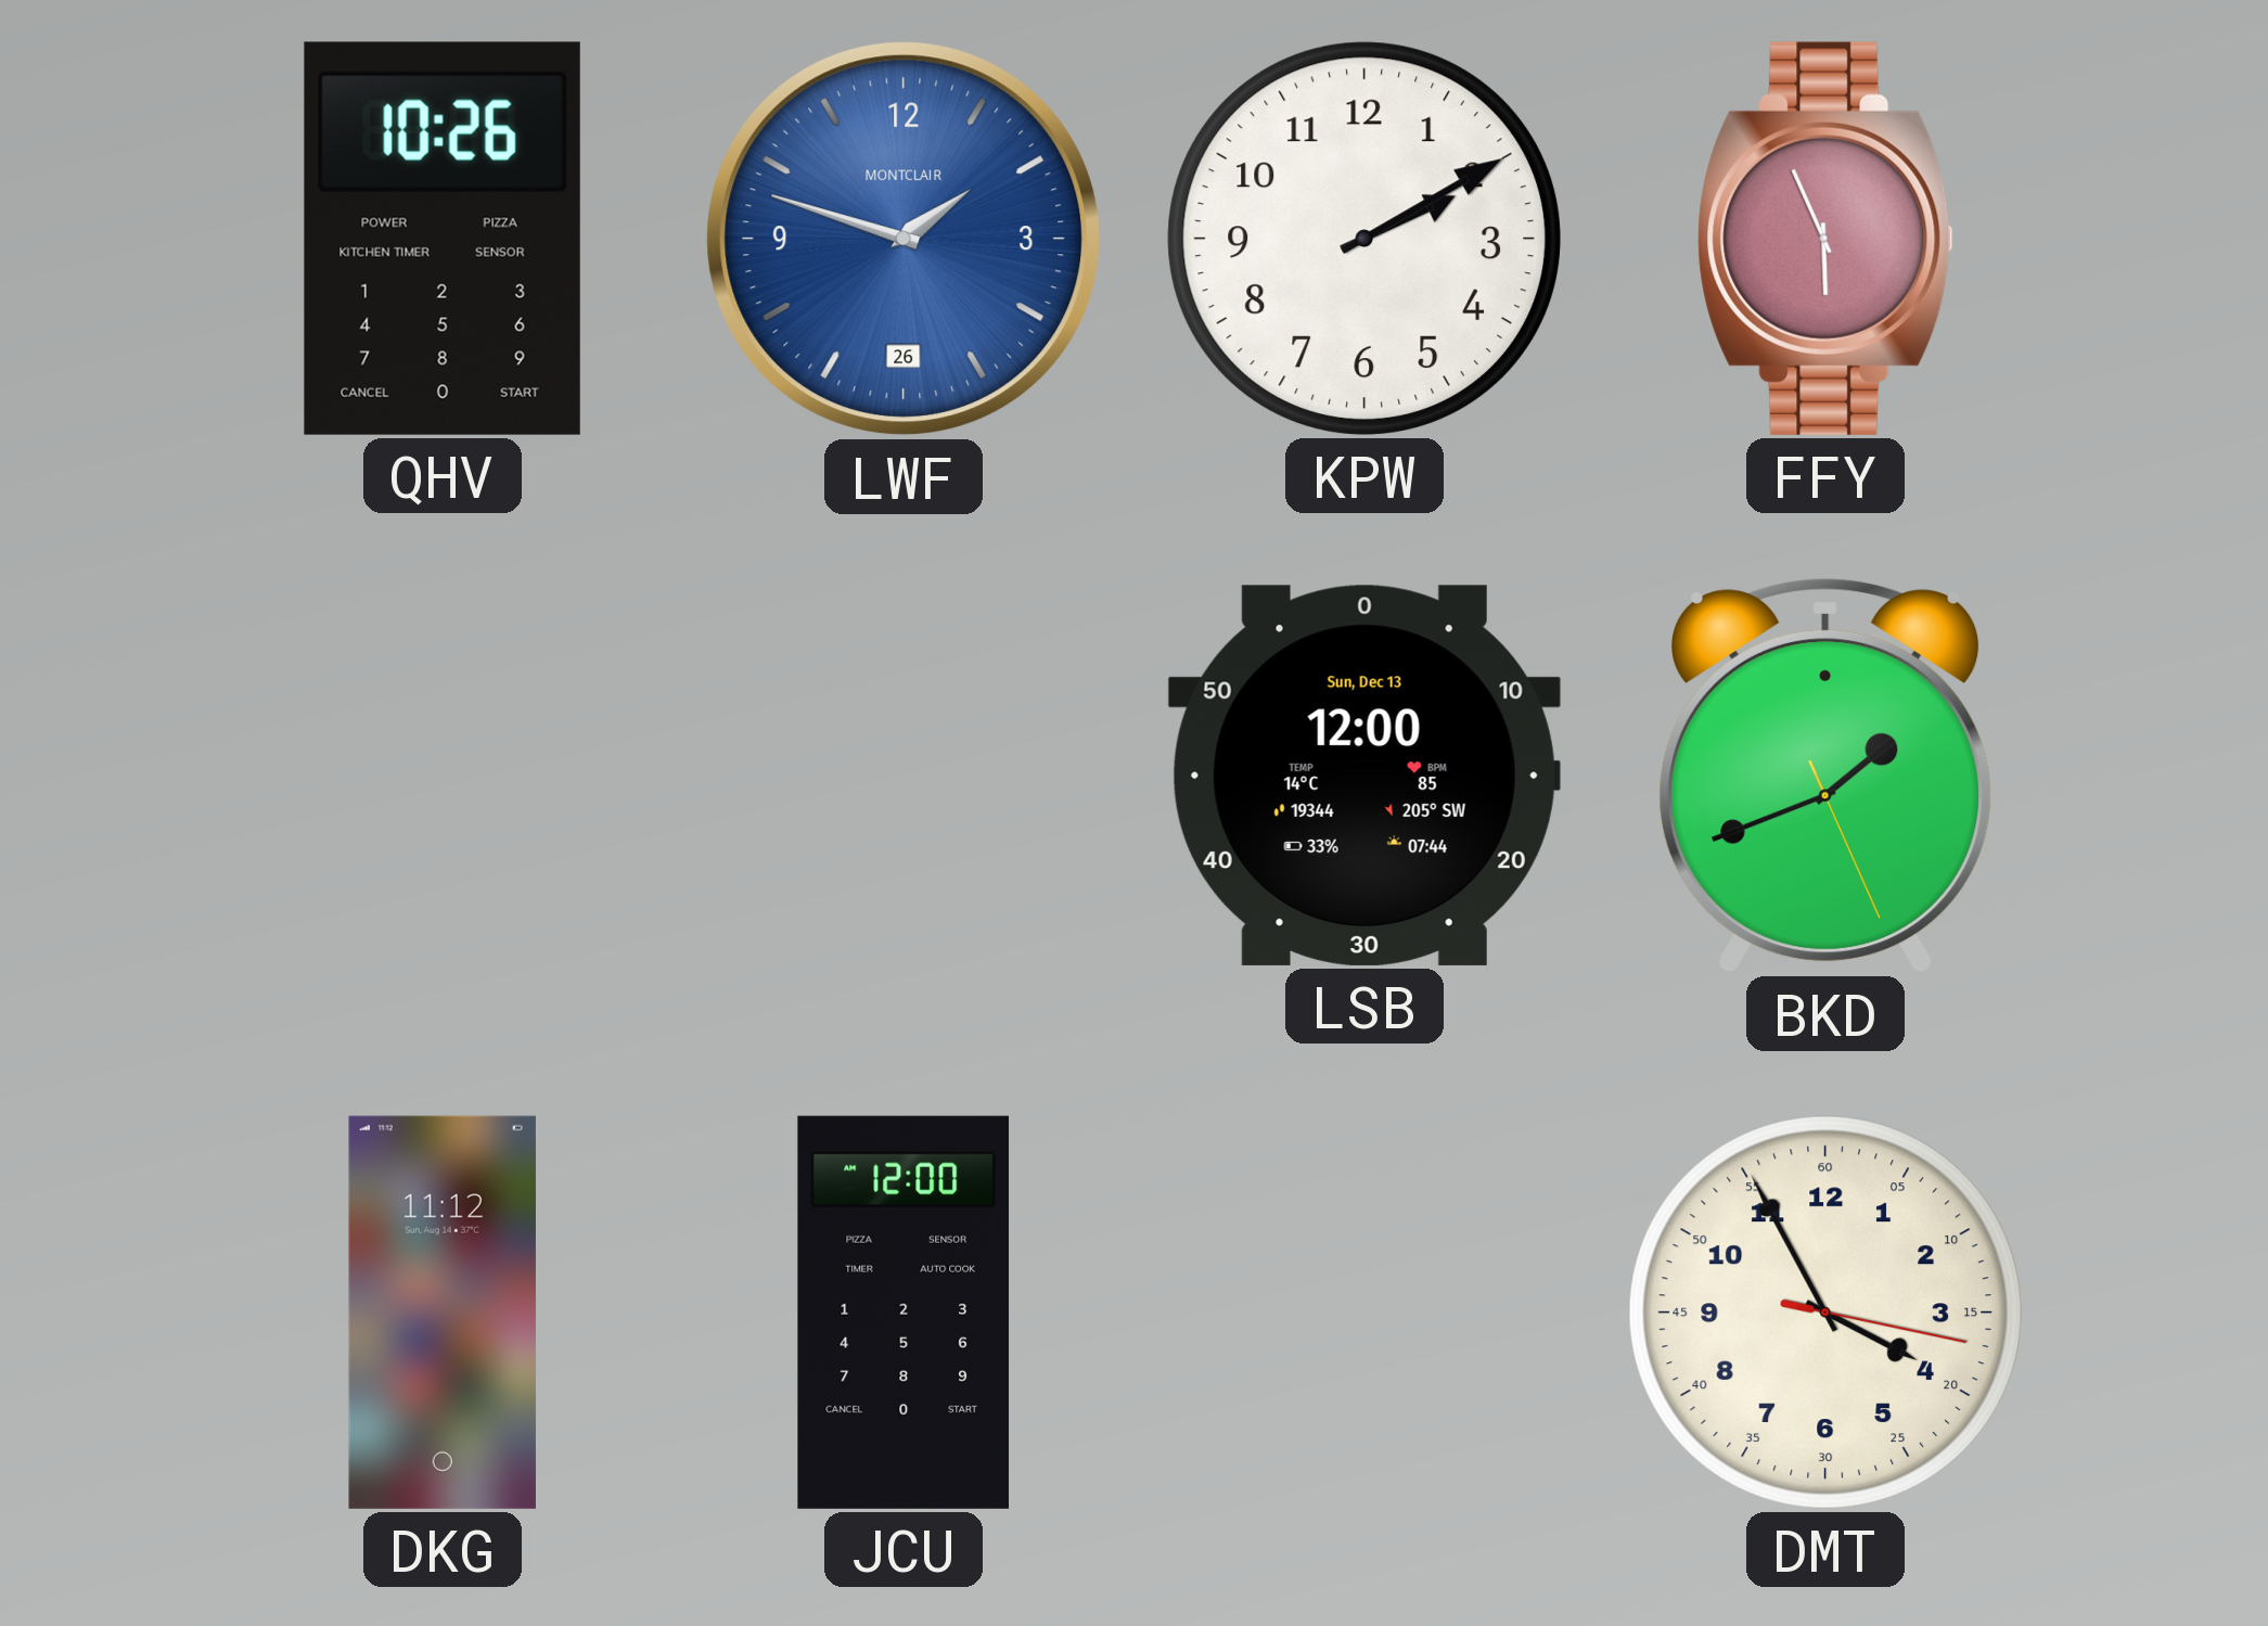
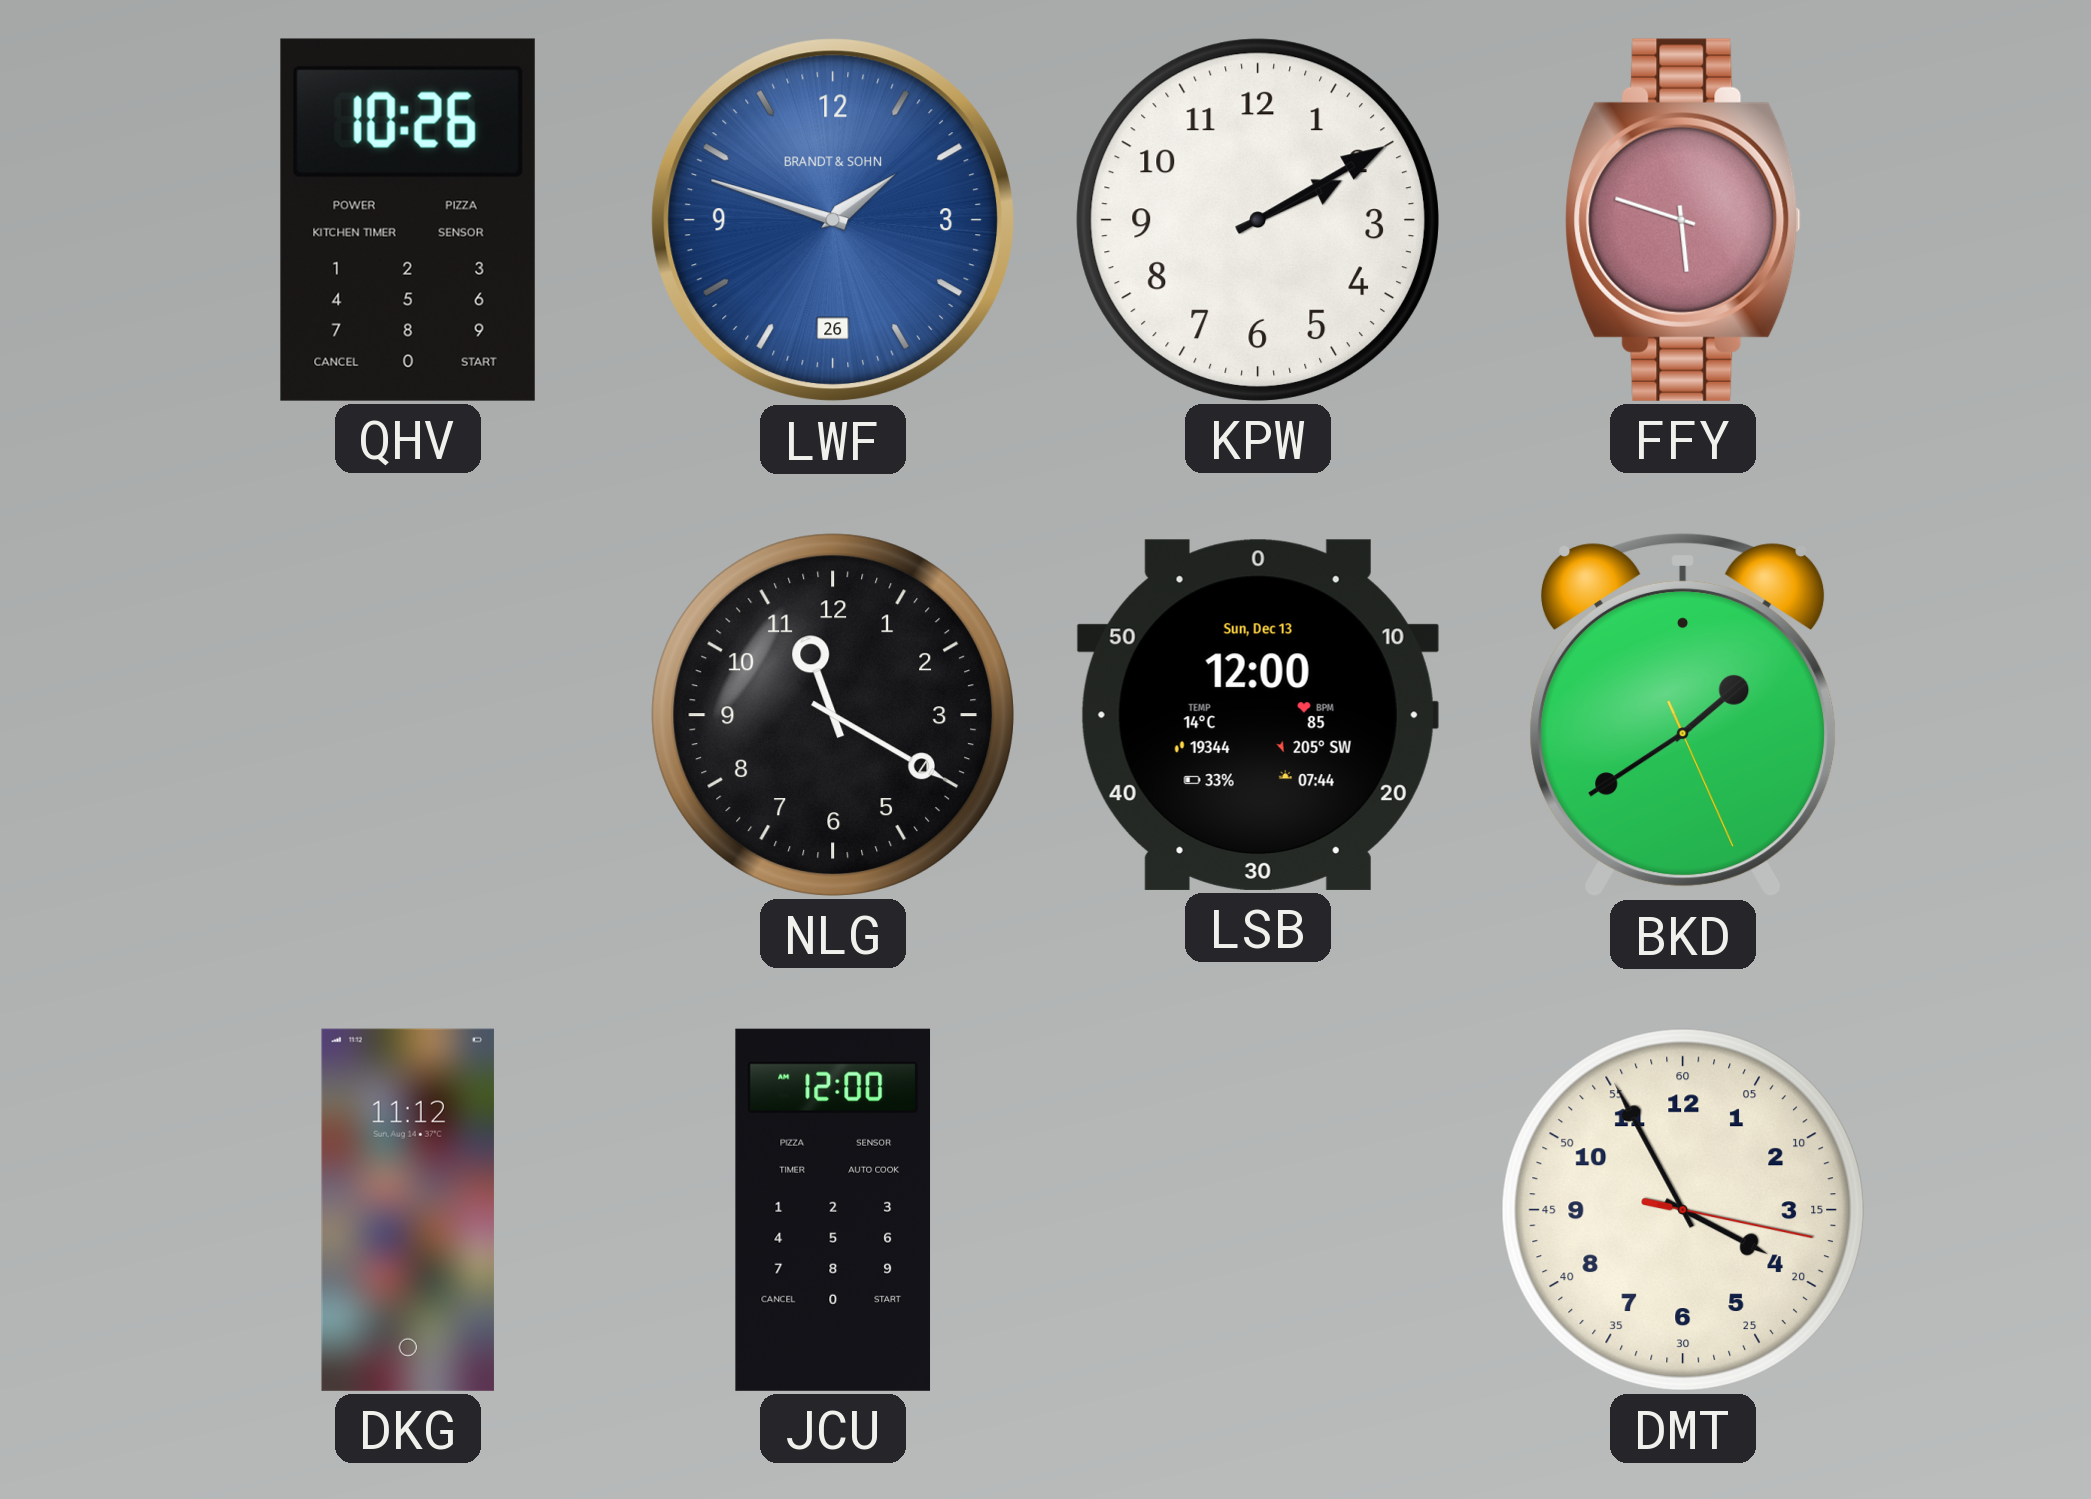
LWF brand: MONTCLAIR -> BRANDT & SOHN
FFY: 5:56 -> 5:48
NLG: none -> 11:20
BKD: 1:41 -> 1:39
